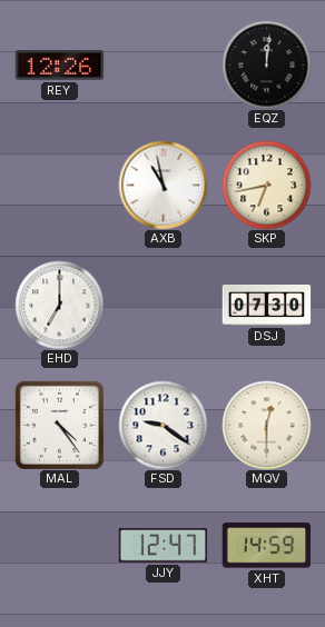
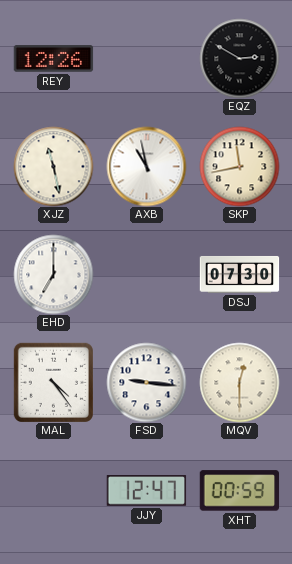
EQZ: 12:01 -> 2:50
XJZ: none -> 11:28
SKP: 6:43 -> 11:43
FSD: 9:21 -> 9:16
XHT: 14:59 -> 00:59
